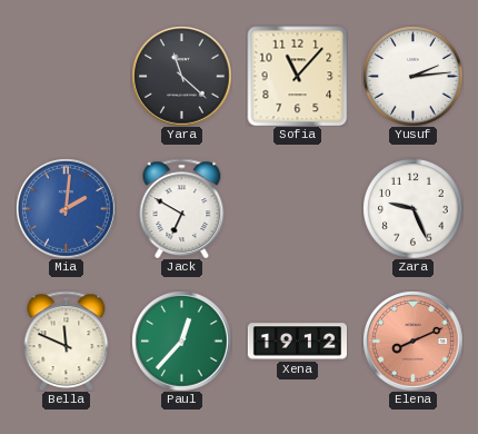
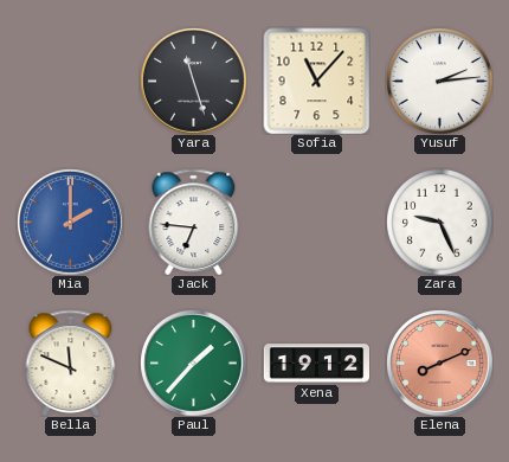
Yara: 11:22 -> 11:27
Mia: 2:01 -> 2:00
Jack: 6:50 -> 6:46
Paul: 12:37 -> 1:37
